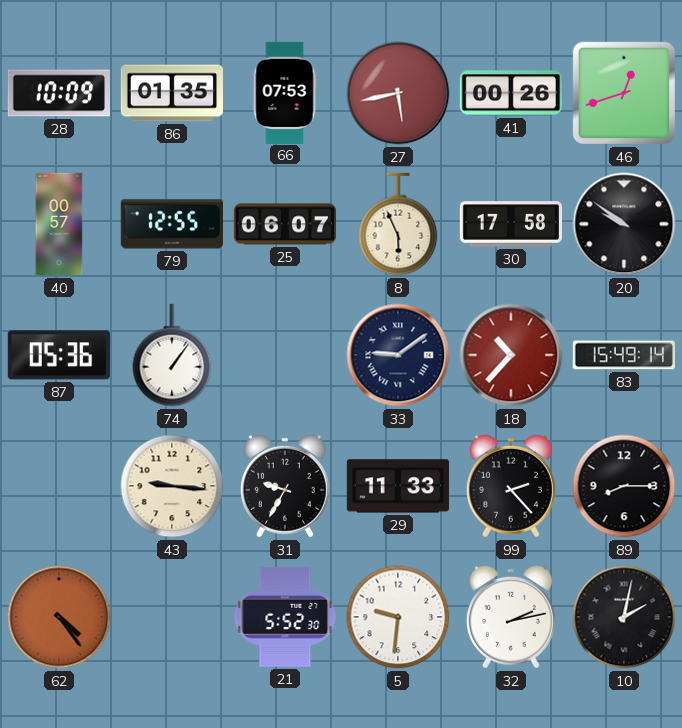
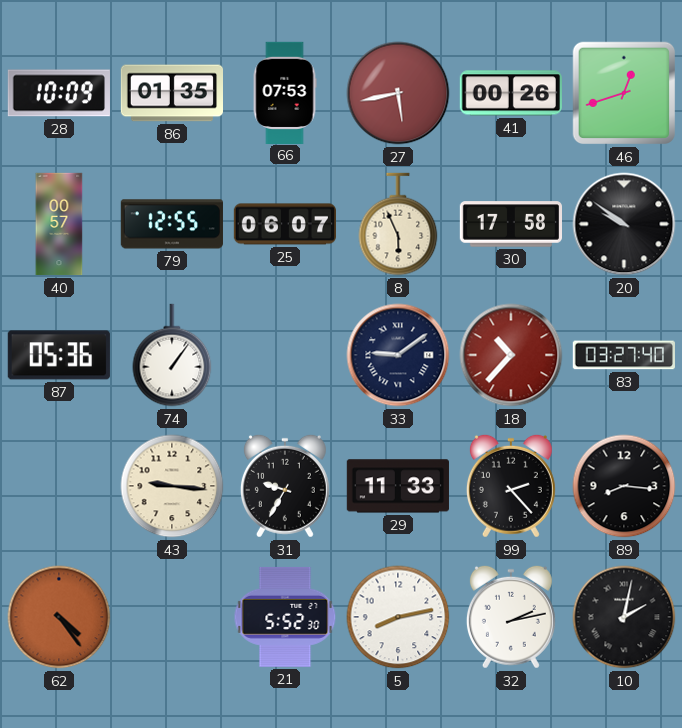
83: 15:49 -> 03:27
89: 8:15 -> 8:16
5: 9:31 -> 8:13
